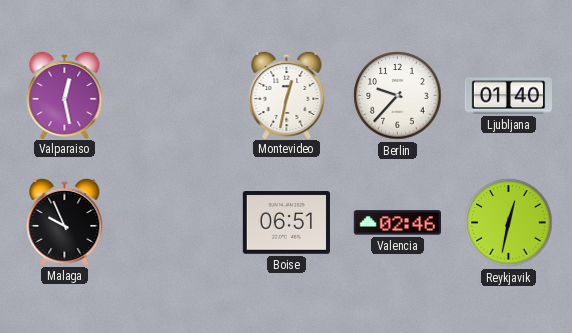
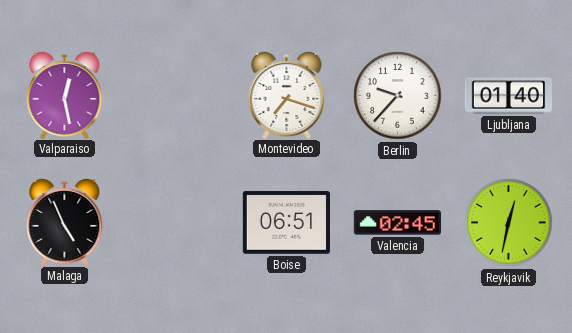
Montevideo: 12:32 -> 7:18
Malaga: 9:56 -> 4:56
Valencia: 02:46 -> 02:45
